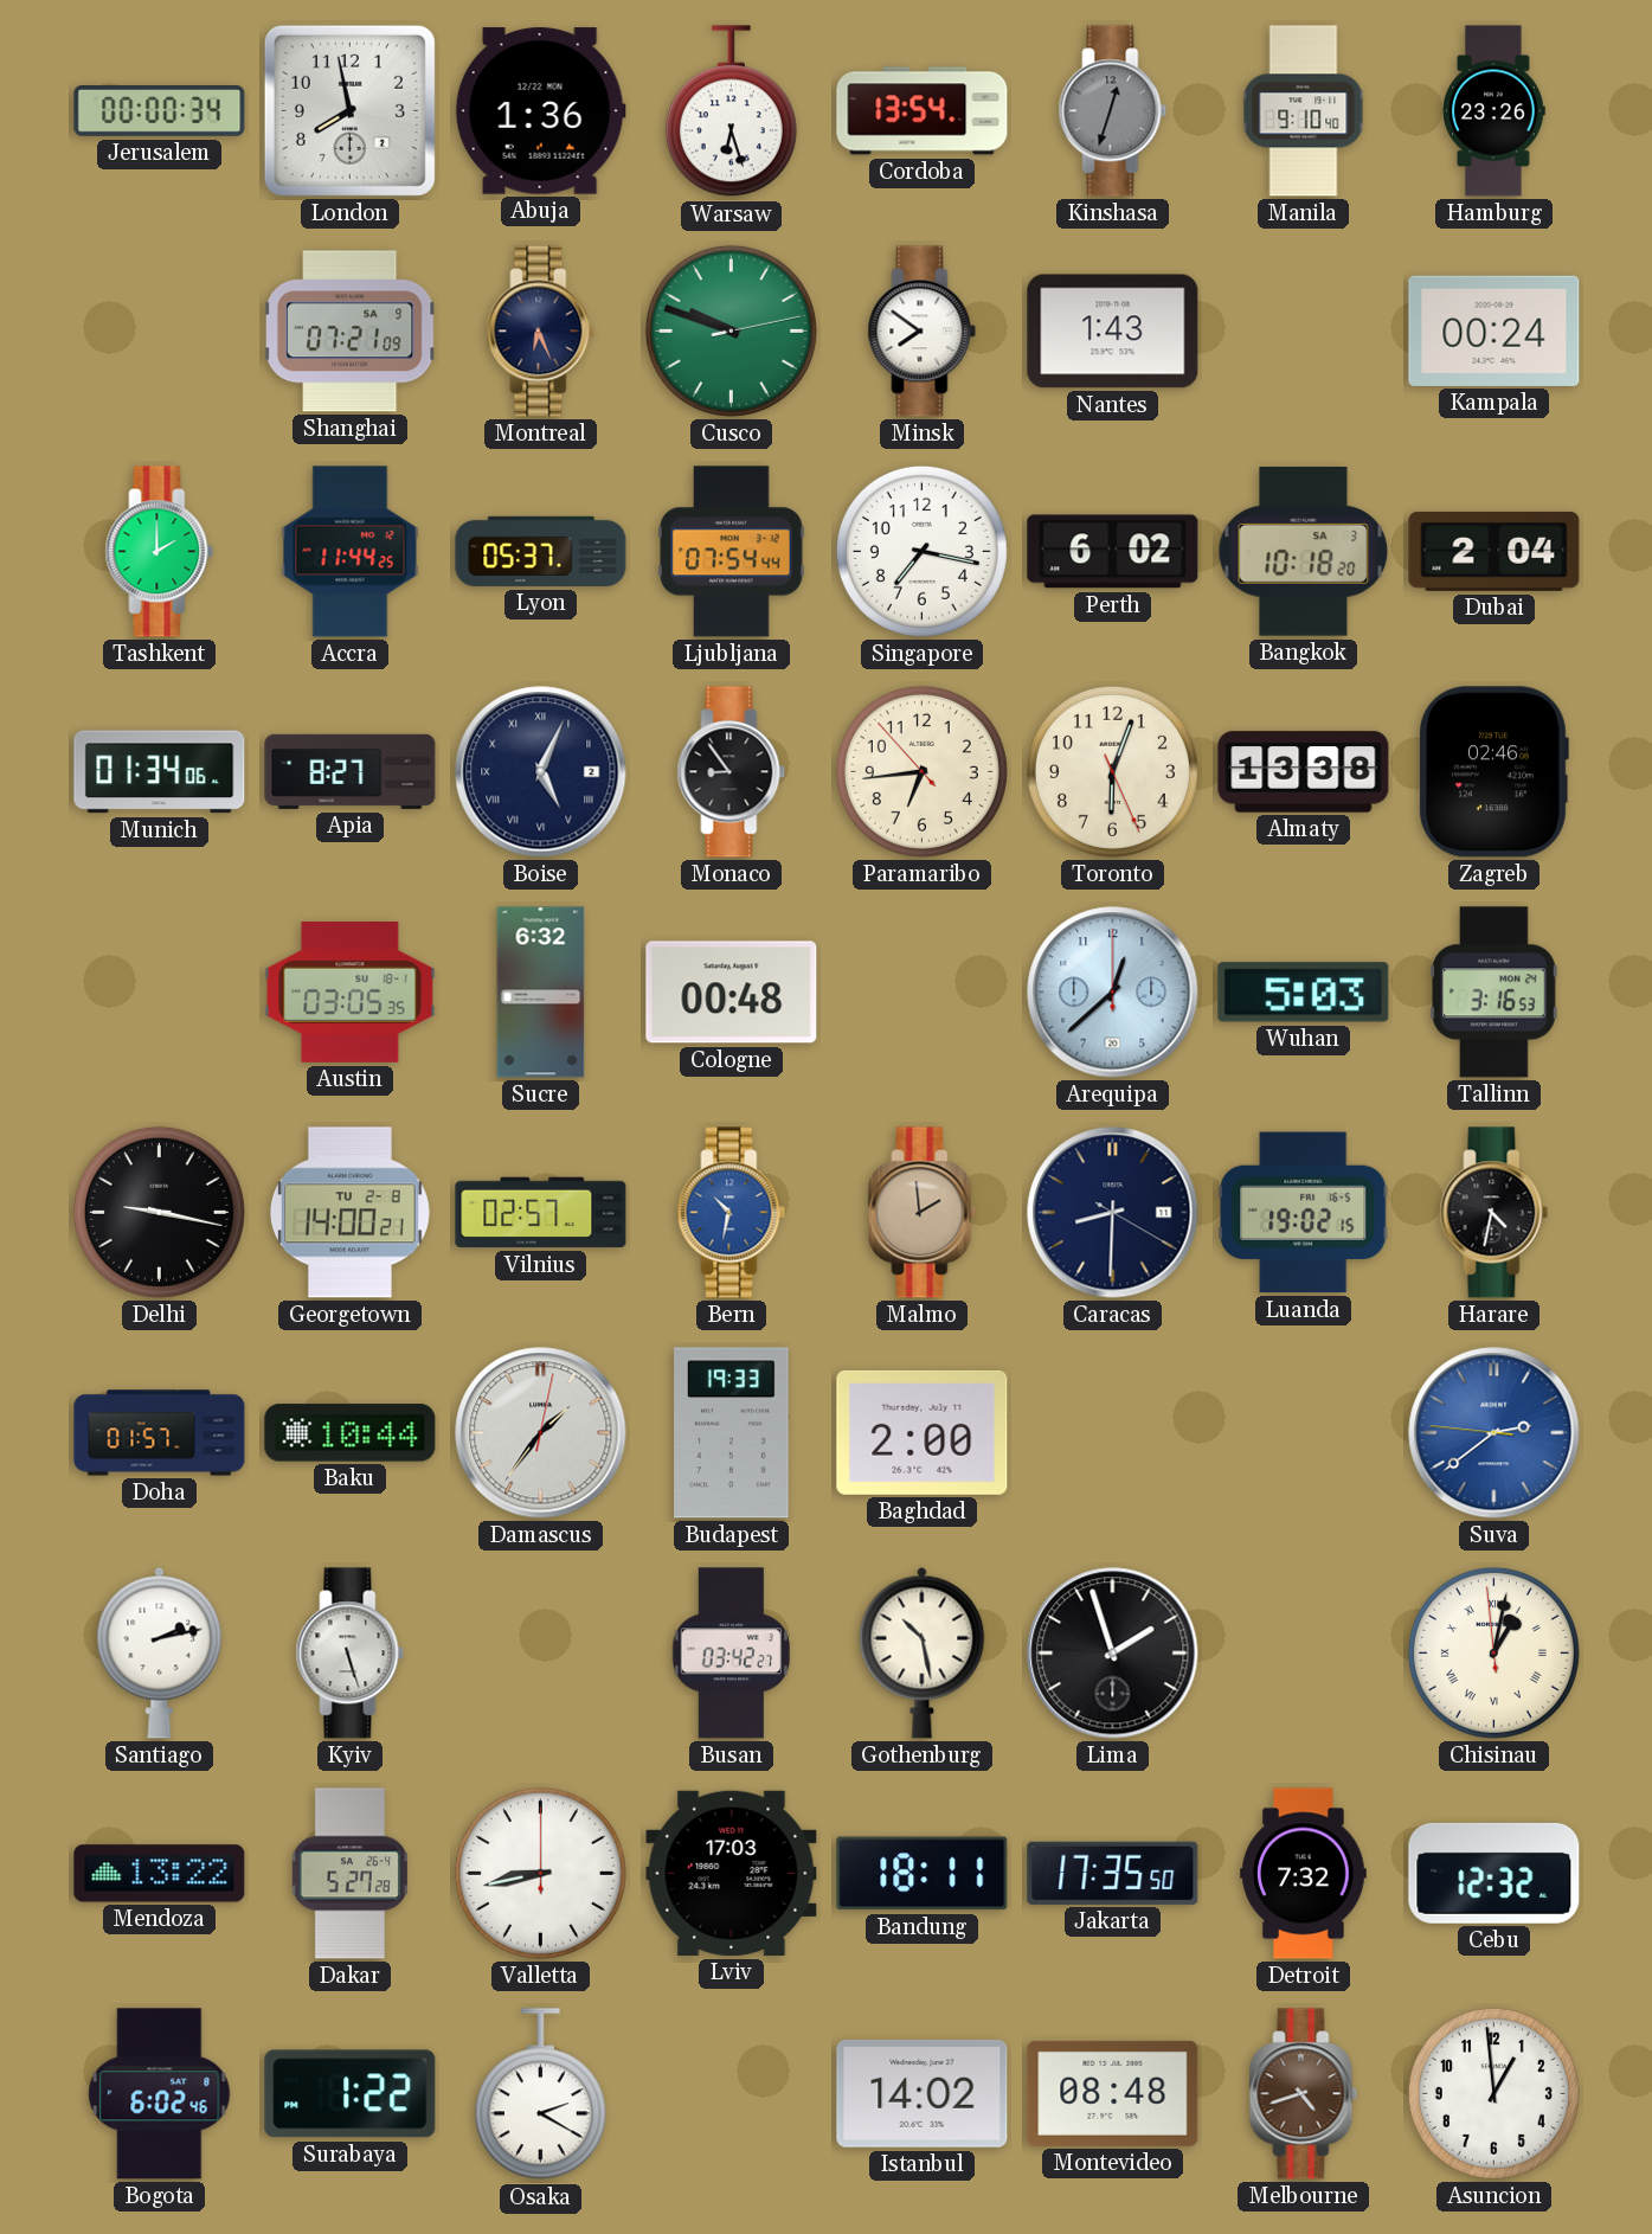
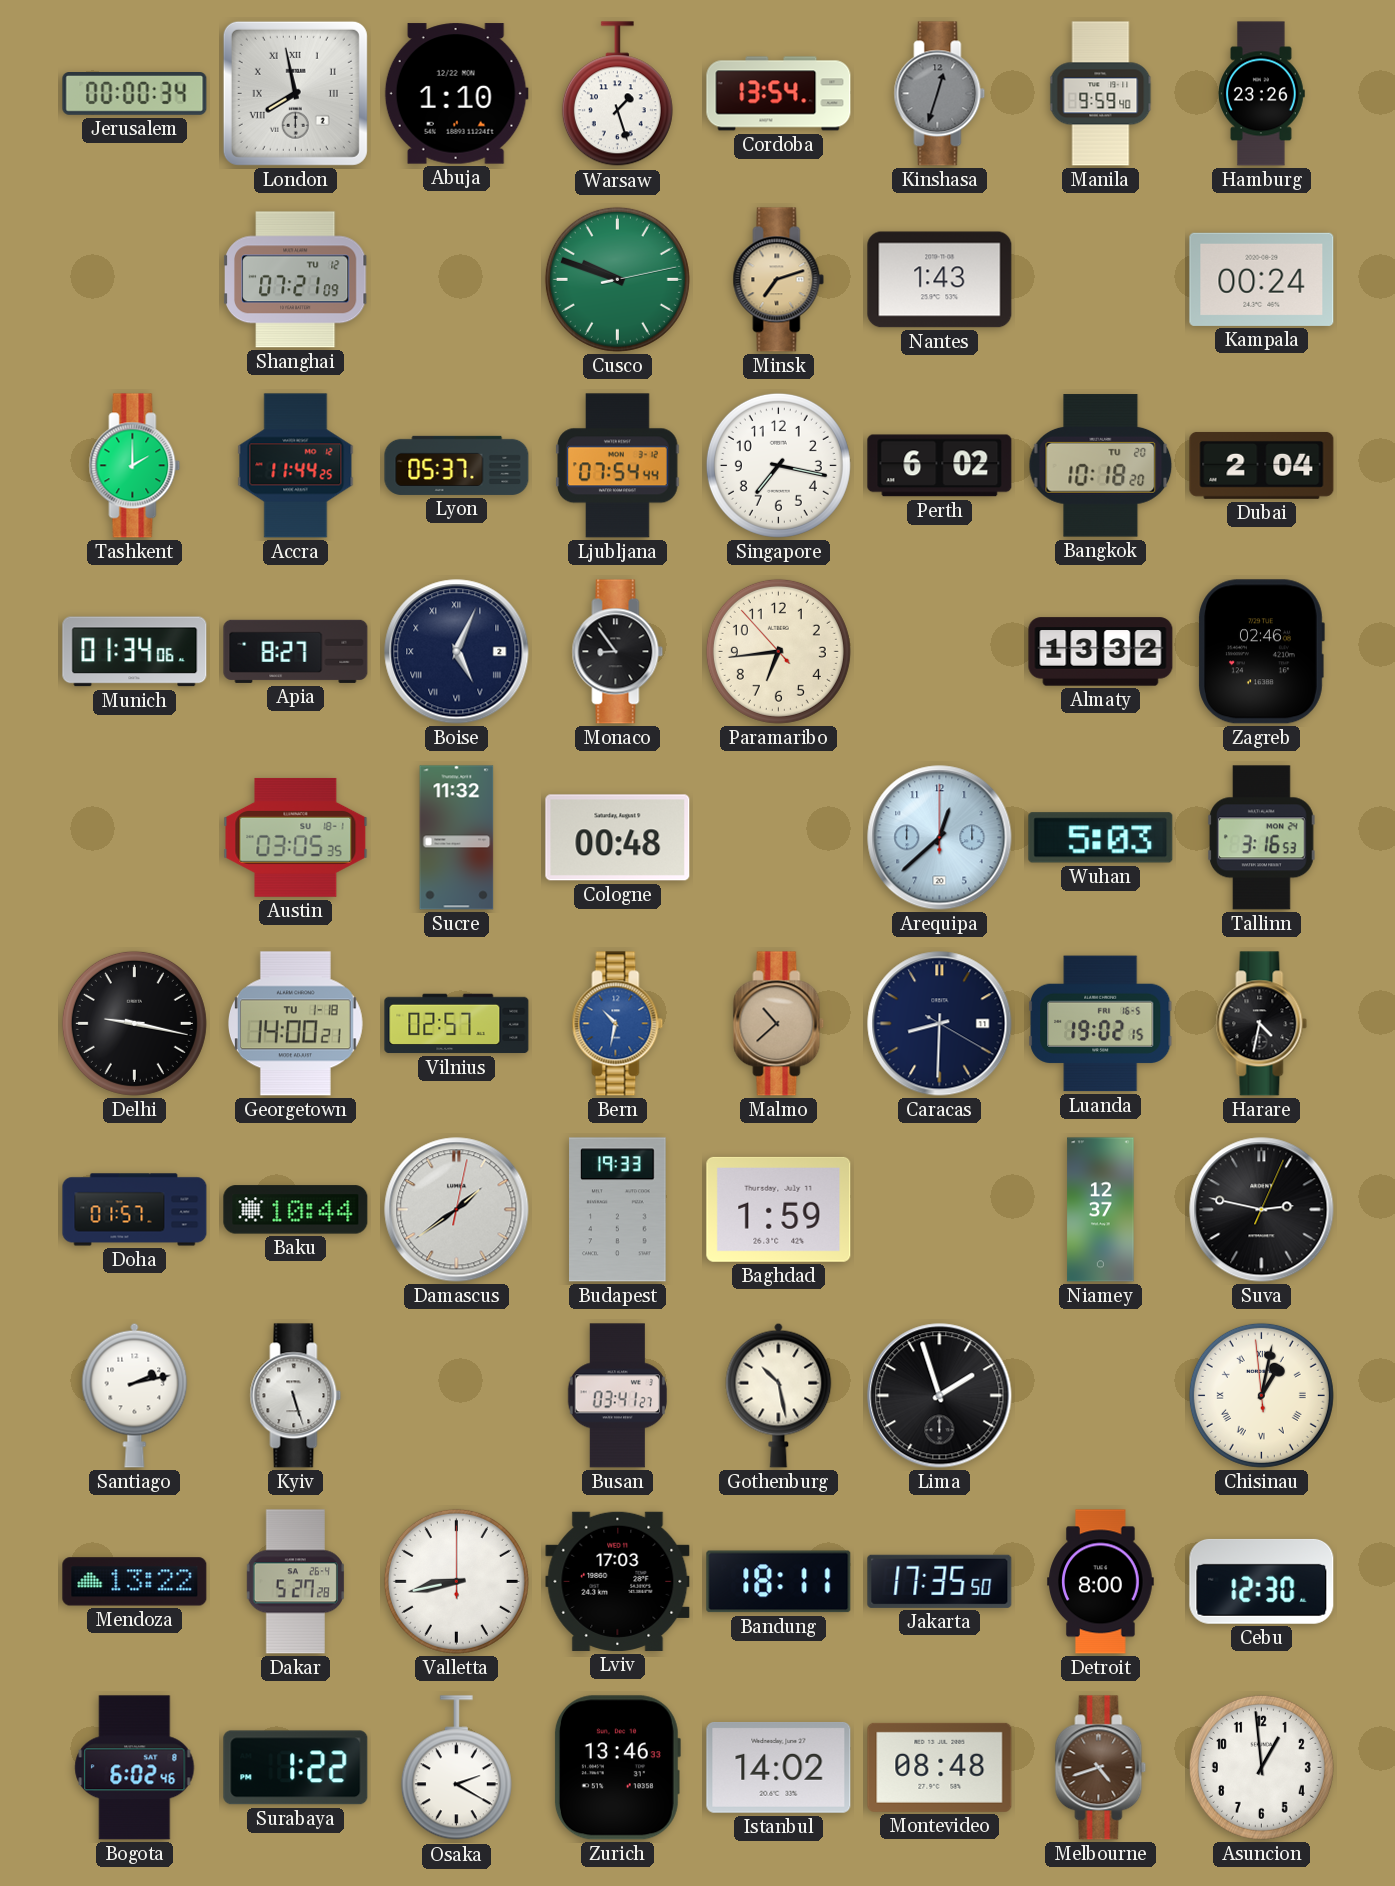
London numerals: Arabic -> Roman
Abuja: 1:36 -> 1:10
Warsaw: 6:27 -> 1:27
Manila: 9:10 -> 9:59
Shanghai date: SA 9 -> TU 12
Montreal: 6:26 -> none
Minsk: 7:51 -> 7:12
Minsk dial: white -> champagne
Bangkok date: SA 3 -> TU 20
Toronto: 6:03 -> none
Almaty: 13:38 -> 13:32
Sucre: 6:32 -> 11:32
Georgetown date: TU 2-8 -> TU 1-18
Malmo: 1:59 -> 10:38
Damascus: 1:36 -> 1:39
Baghdad: 2:00 -> 1:59
Niamey: none -> 12:37
Suva: 2:38 -> 2:47
Suva dial: blue -> black
Busan: 03:42 -> 03:41
Detroit: 7:32 -> 8:00
Cebu: 12:32 -> 12:30
Zurich: none -> 13:46
